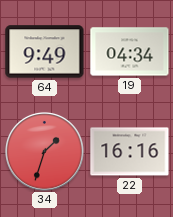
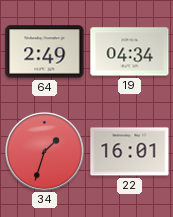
64: 9:49 -> 2:49
22: 16:16 -> 16:01
